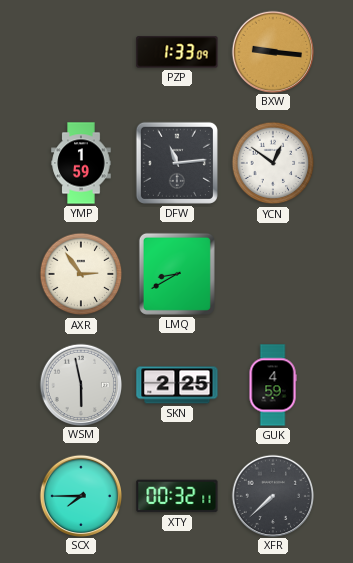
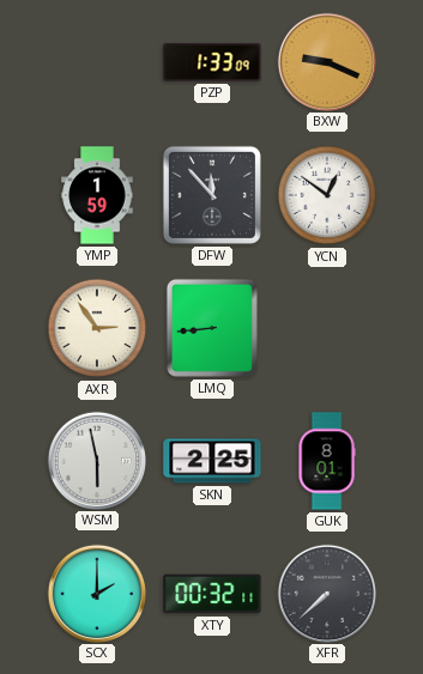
BXW: 9:16 -> 9:19
DFW: 11:14 -> 11:53
LMQ: 8:40 -> 8:44
GUK: 4:59 -> 8:01
SCX: 7:45 -> 2:00
